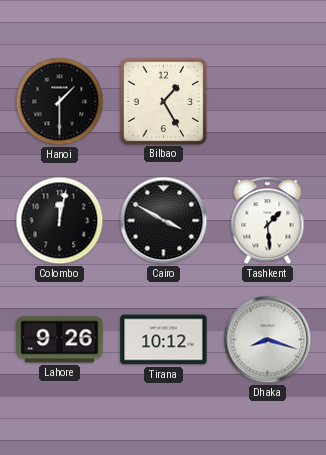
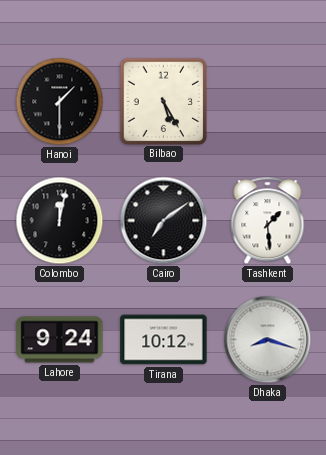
Bilbao: 1:25 -> 5:25
Cairo: 3:50 -> 7:09
Lahore: 9:26 -> 9:24
